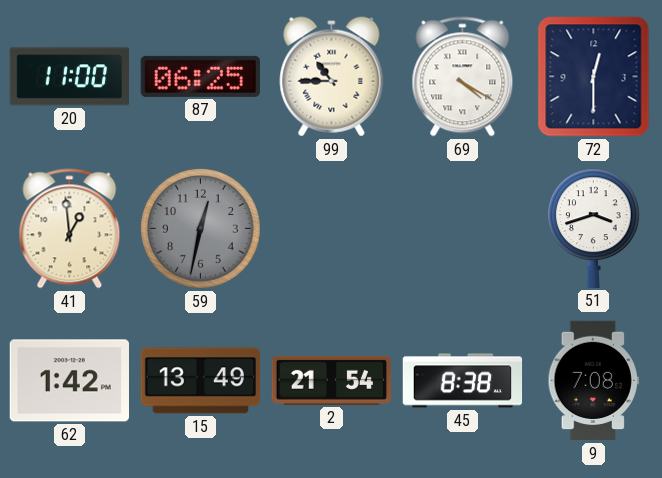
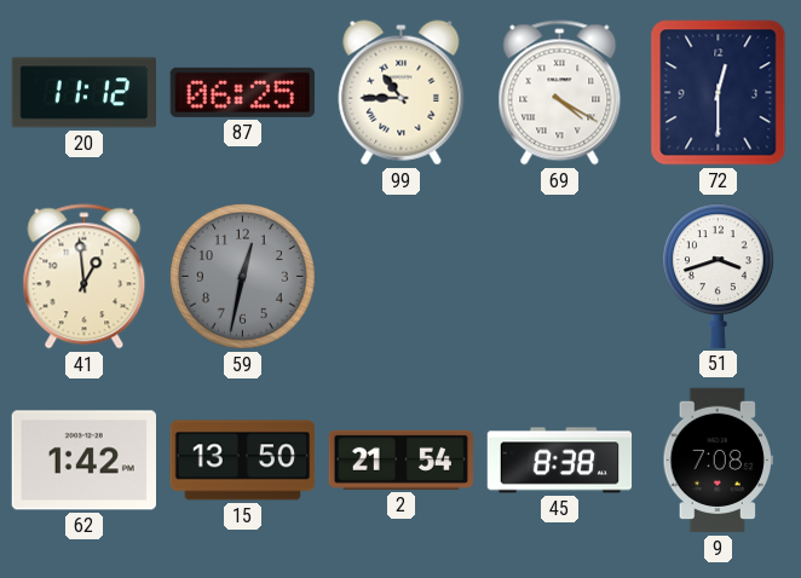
20: 11:00 -> 11:12
15: 13:49 -> 13:50
